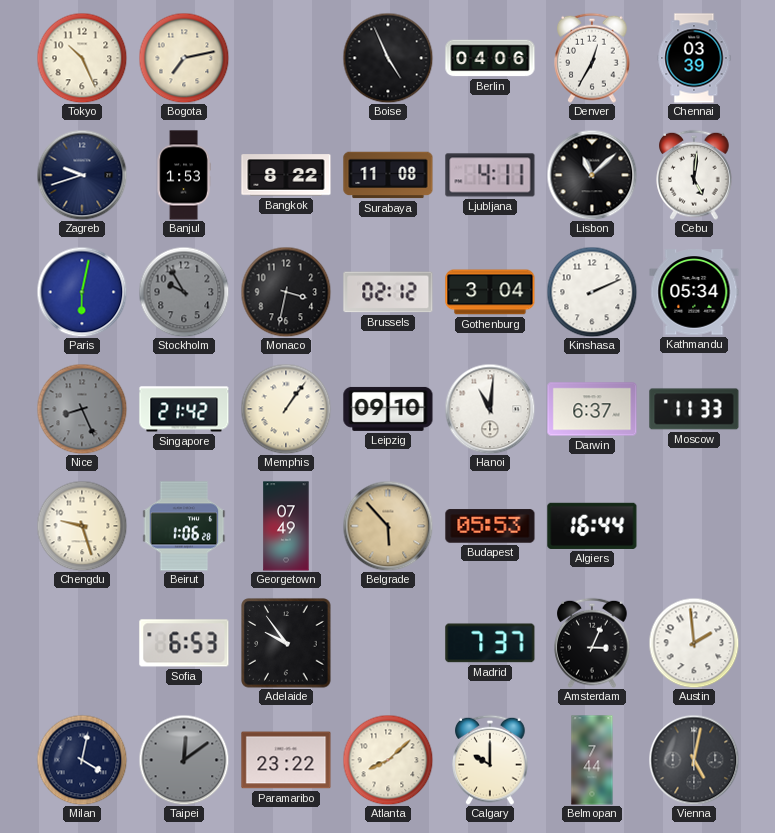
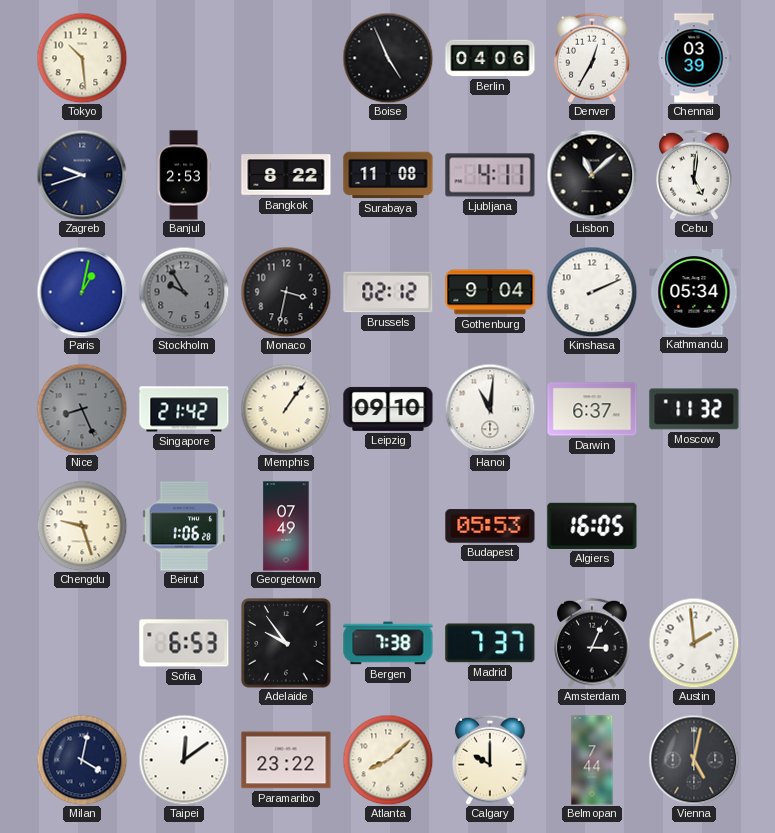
Tokyo: 10:26 -> 10:29
Bogota: 7:13 -> none
Banjul: 1:53 -> 2:53
Paris: 6:02 -> 1:02
Gothenburg: 3:04 -> 9:04
Moscow: 11:33 -> 11:32
Belgrade: 5:53 -> none
Algiers: 16:44 -> 16:05
Bergen: none -> 7:38
Taipei dial: grey -> white
